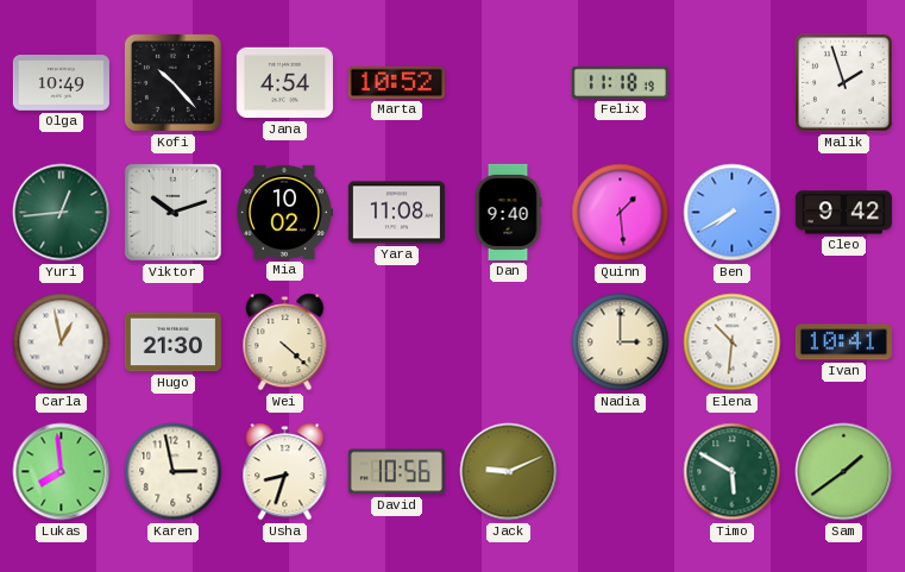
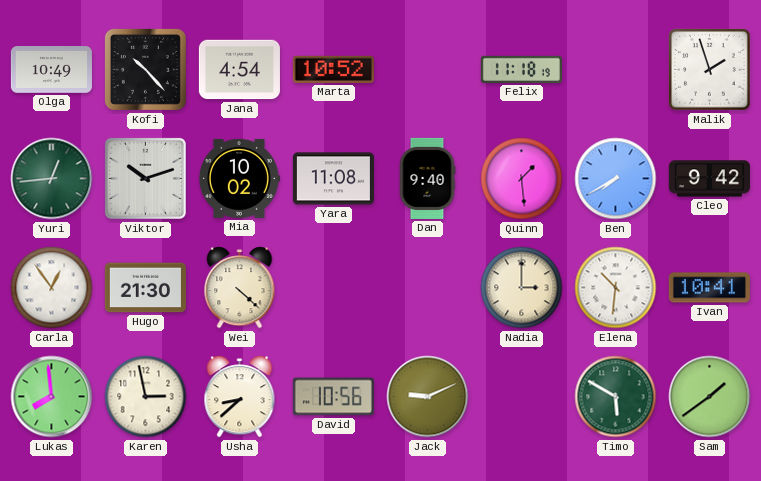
Carla: 12:58 -> 12:54
Usha: 8:33 -> 8:38
